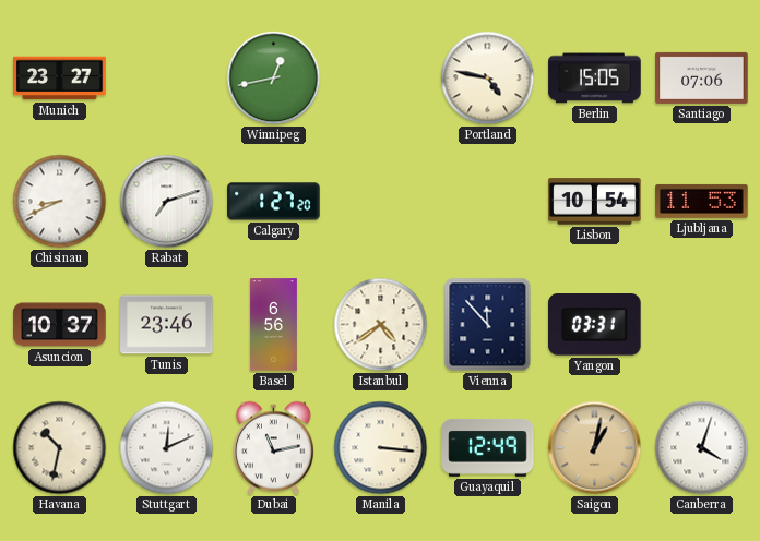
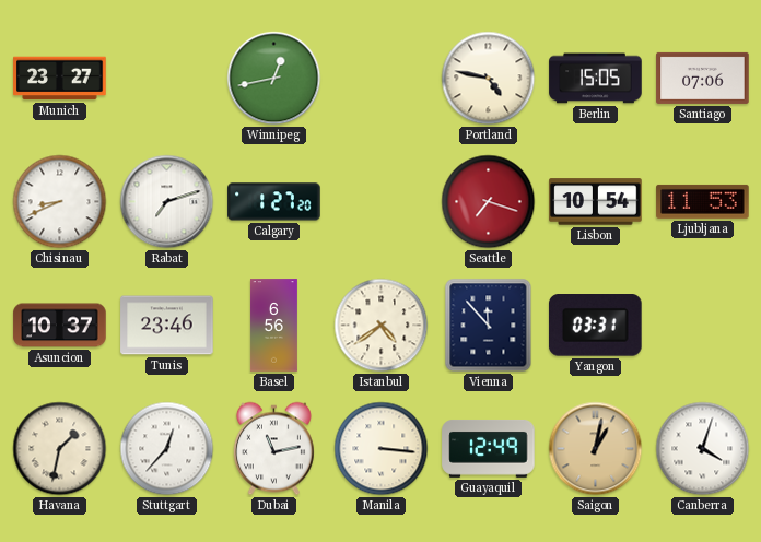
Seattle: none -> 7:18
Havana: 10:32 -> 1:32
Stuttgart: 12:11 -> 12:37
